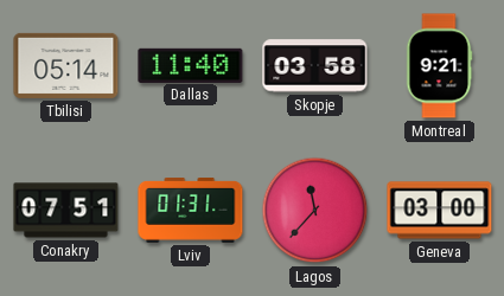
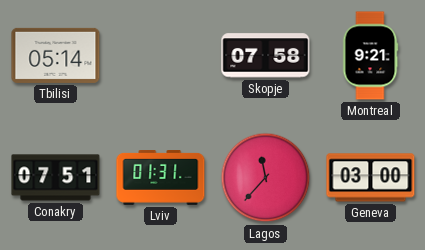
Dallas: 11:40 -> none
Skopje: 03:58 -> 07:58
